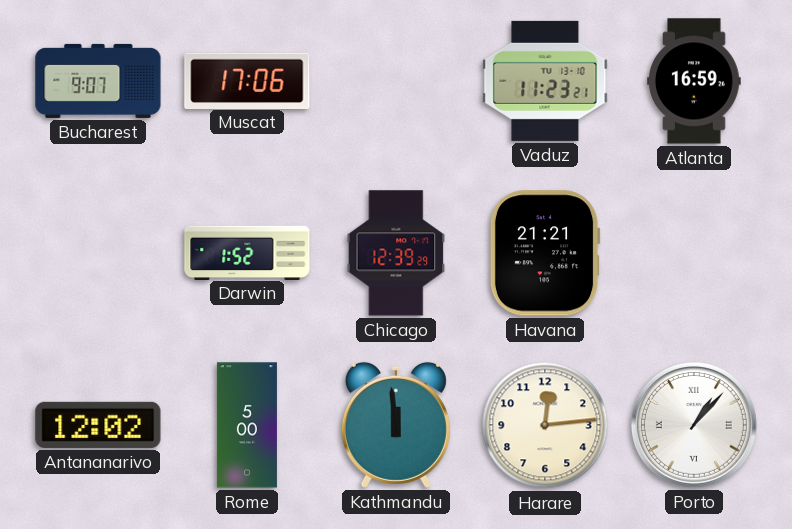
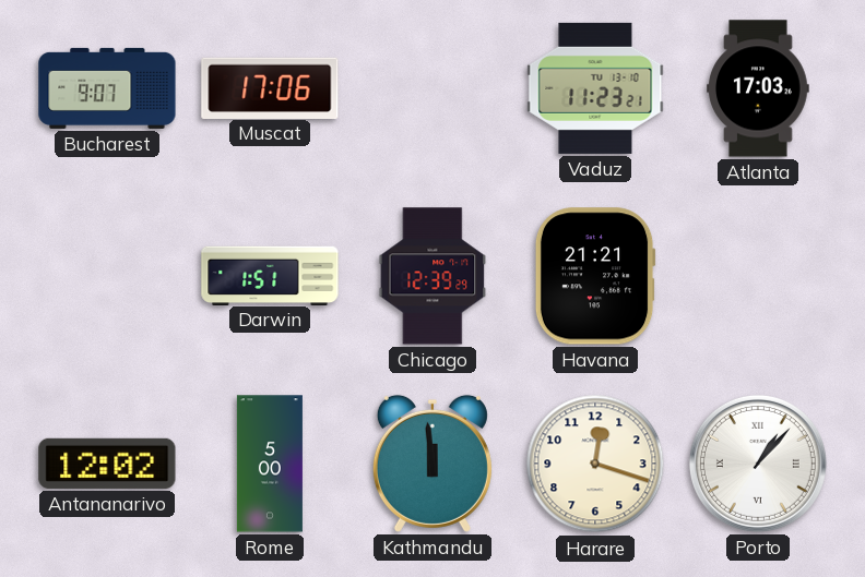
Atlanta: 16:59 -> 17:03
Darwin: 1:52 -> 1:51
Harare: 12:14 -> 12:18
